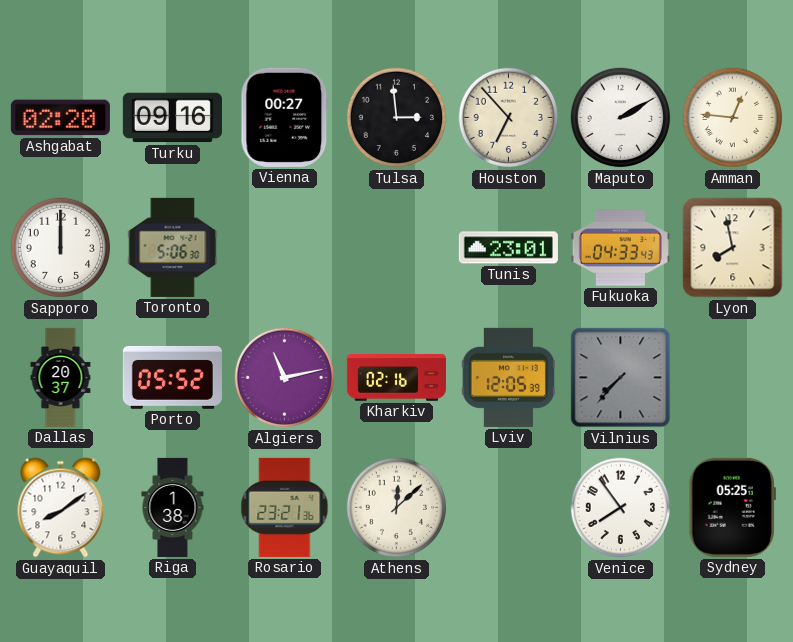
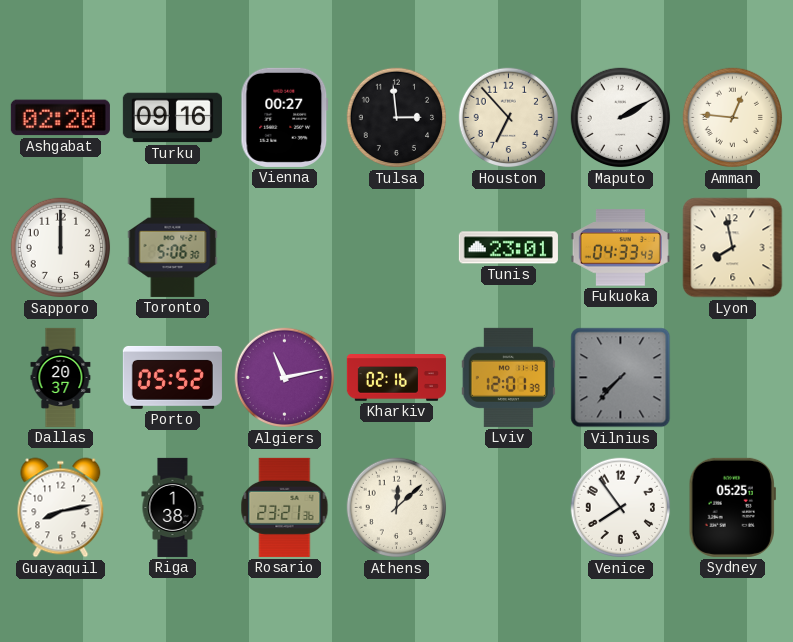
Lviv: 12:05 -> 12:01
Guayaquil: 8:09 -> 8:13
